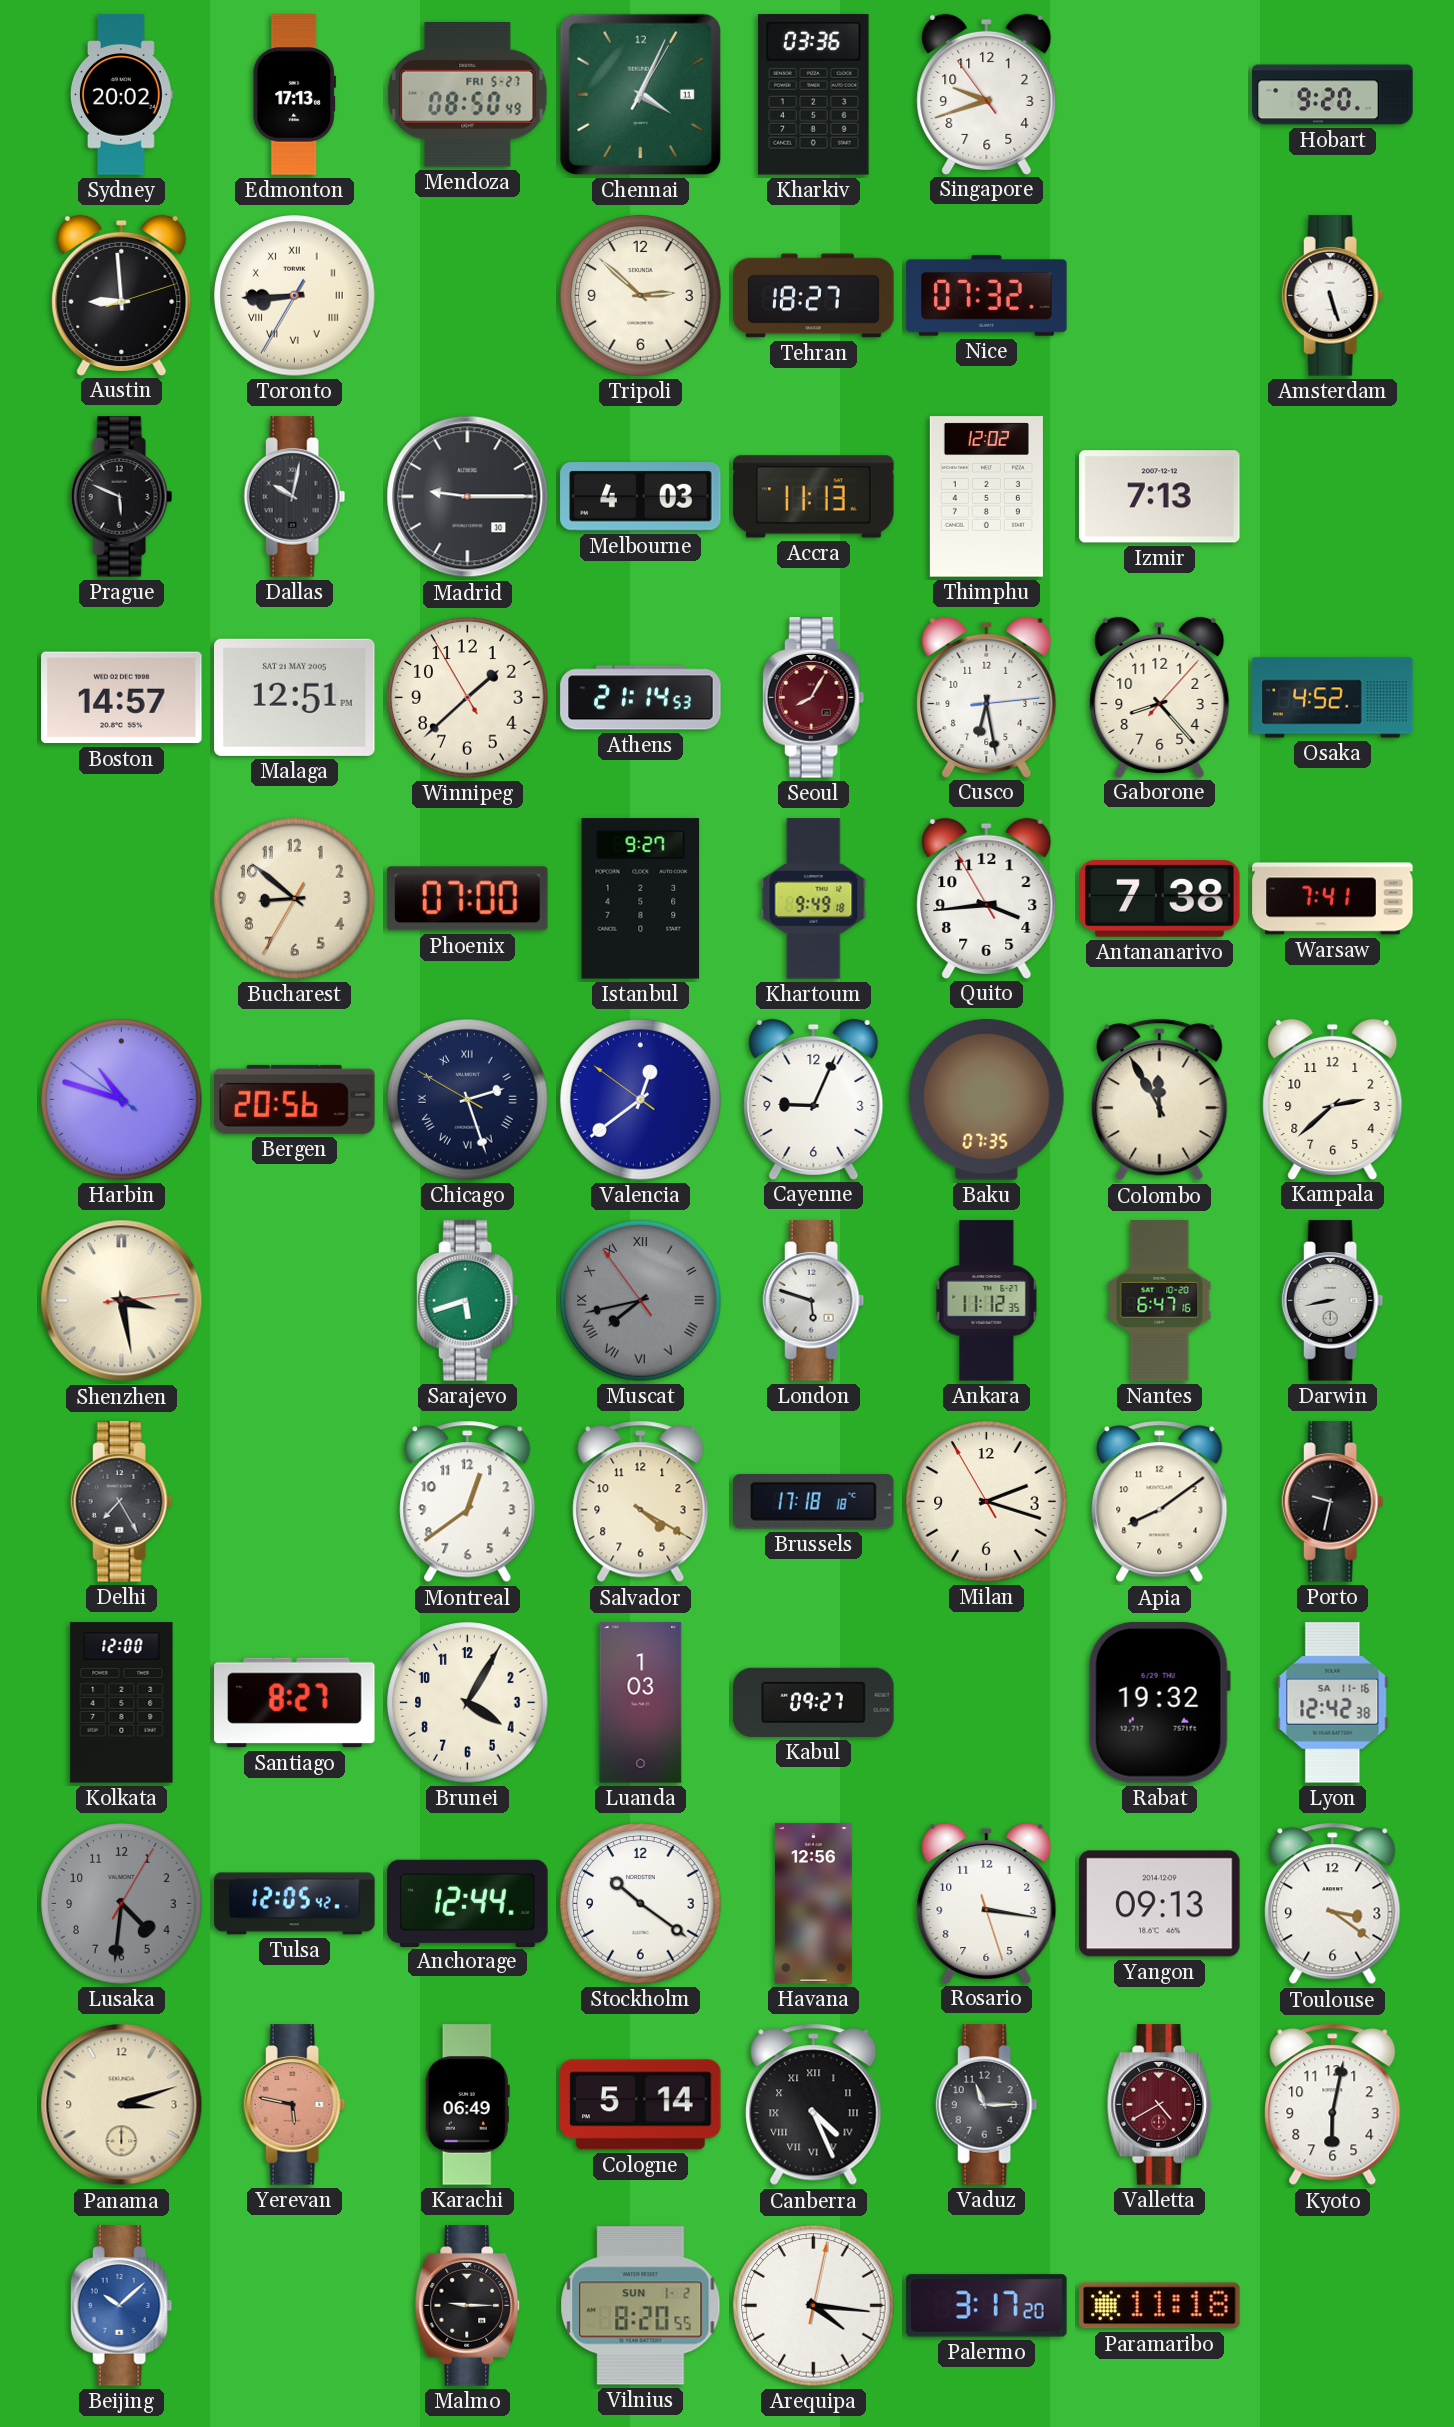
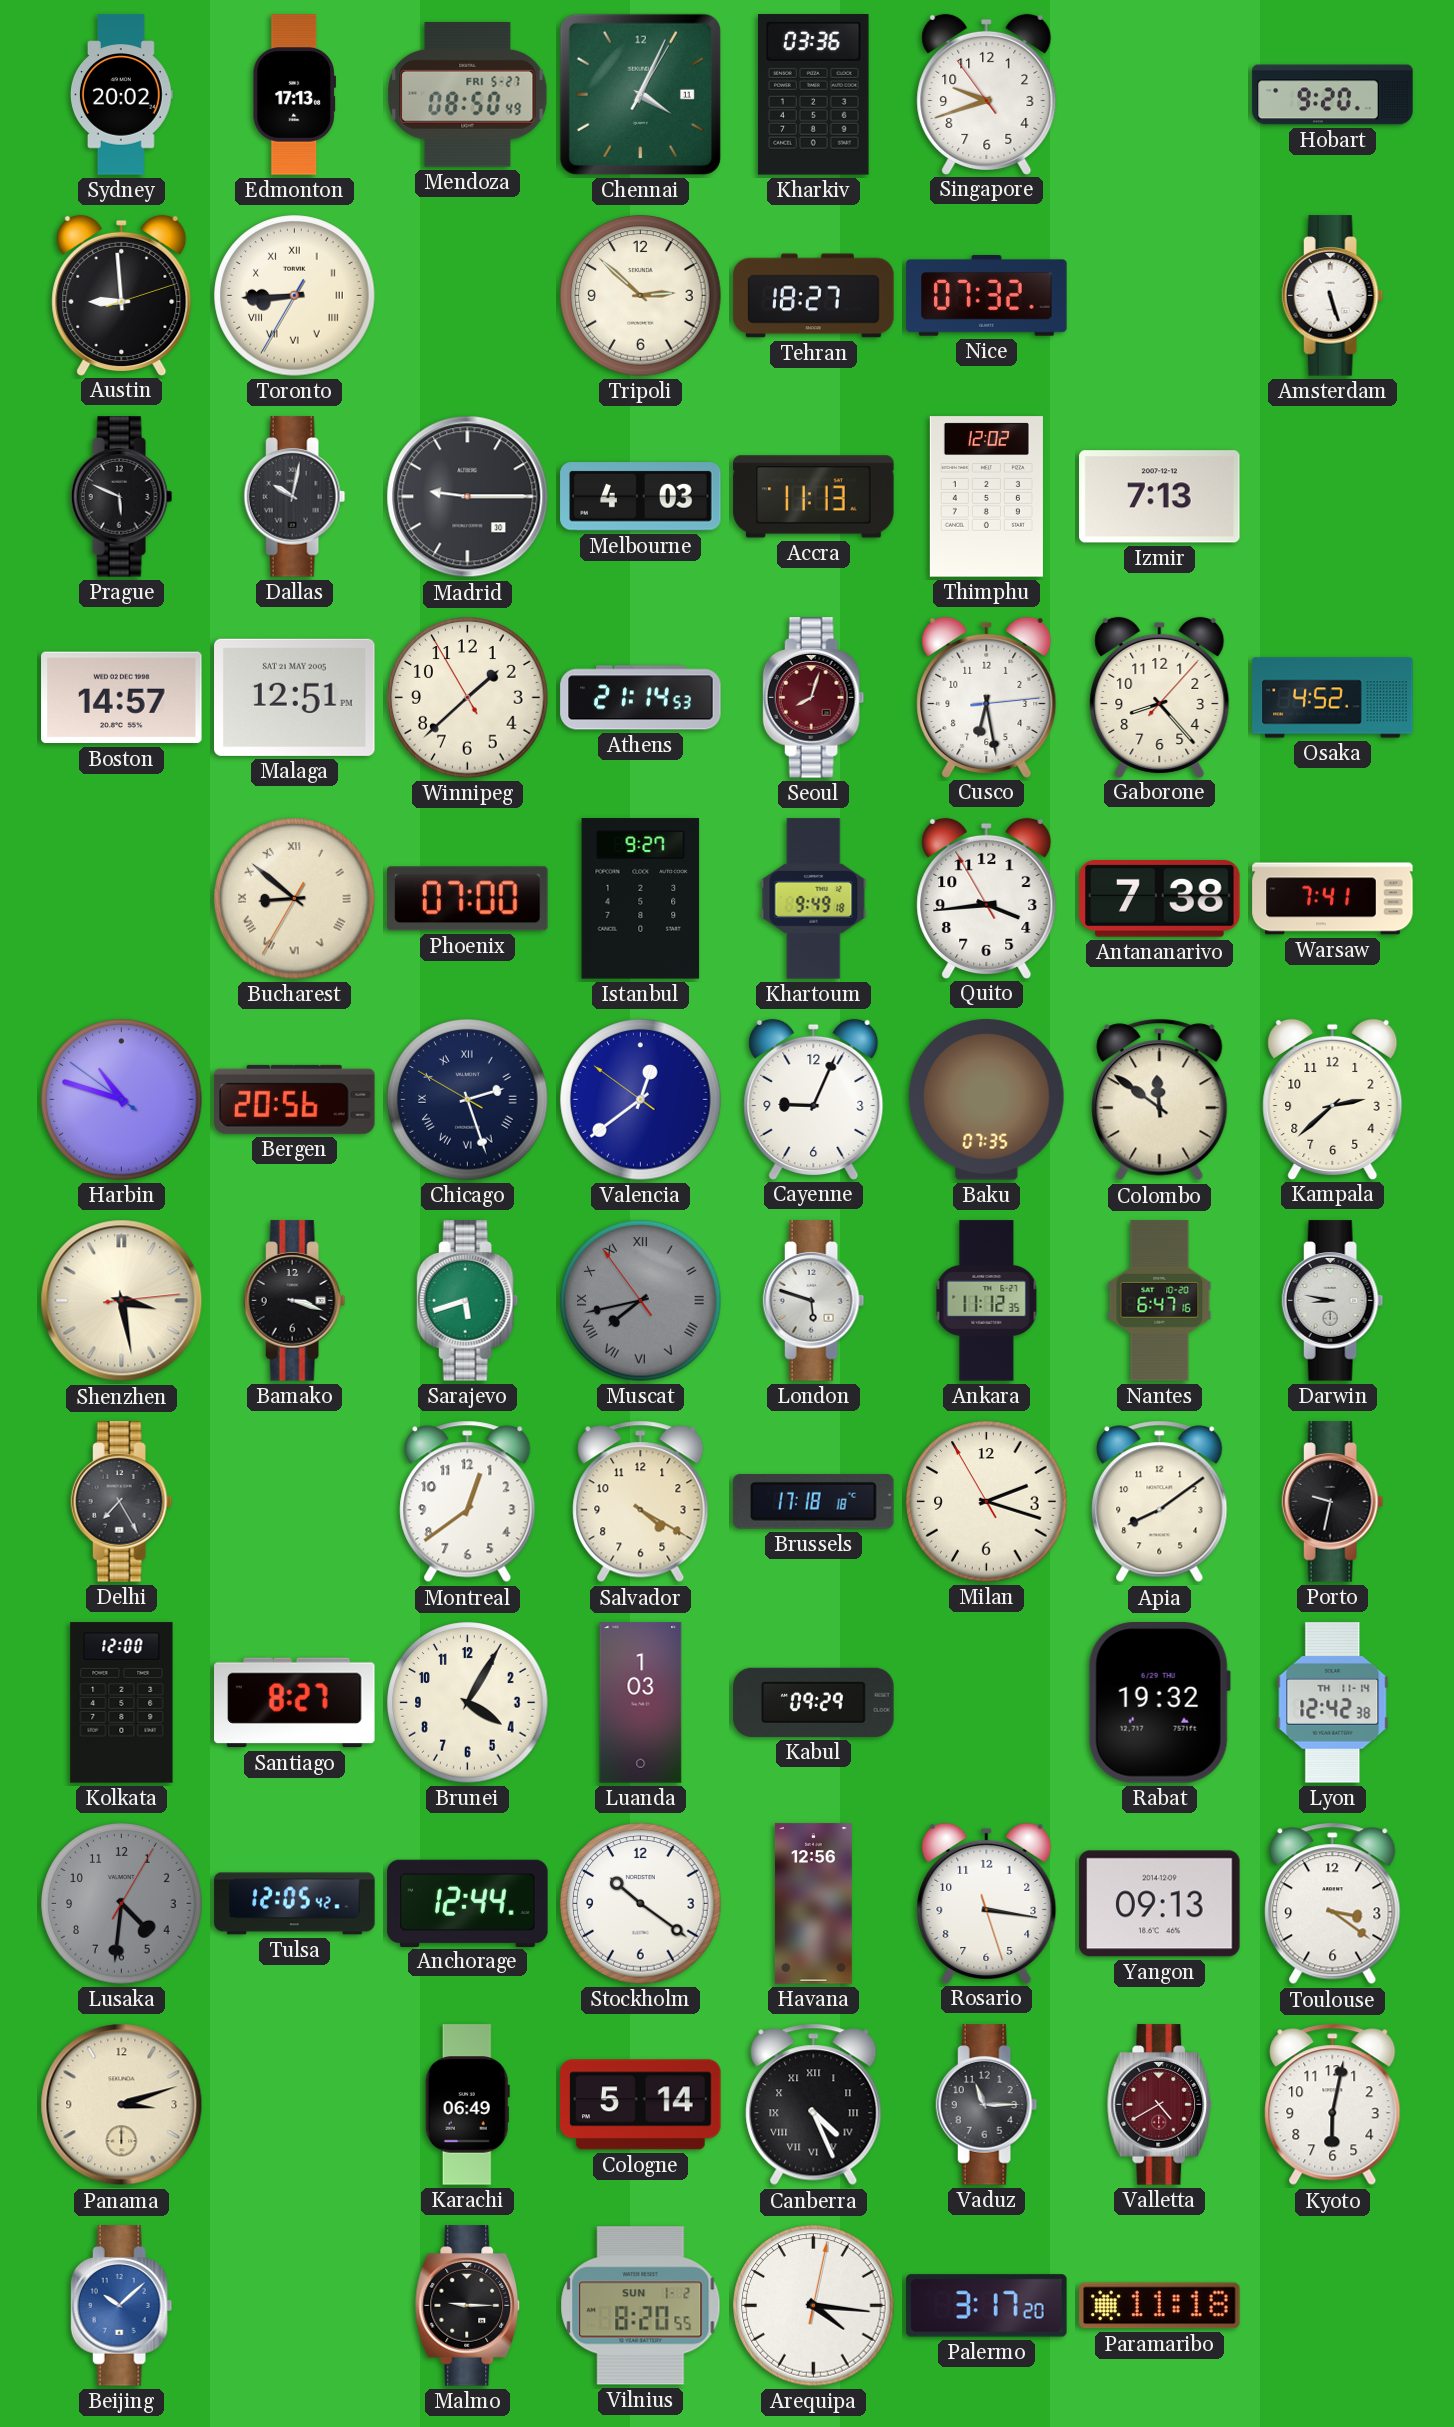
Seoul: 8:05 -> 8:03
Bucharest numerals: Arabic -> Roman
Colombo: 11:55 -> 11:51
Bamako: none -> 3:18
Darwin: 8:43 -> 8:47
Kabul: 09:27 -> 09:29
Lyon date: SA 11-16 -> TH 11-14
Yerevan: 5:47 -> none
